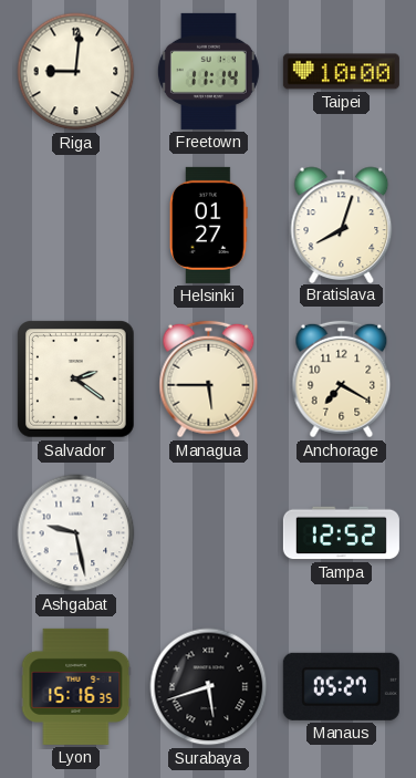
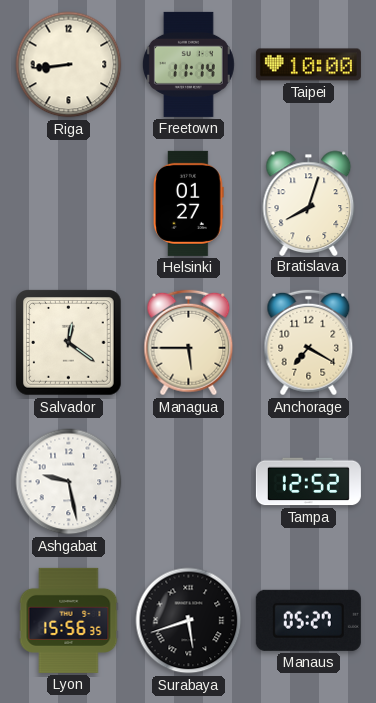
Riga: 9:01 -> 8:44
Salvador: 2:21 -> 12:21
Lyon: 15:16 -> 15:56
